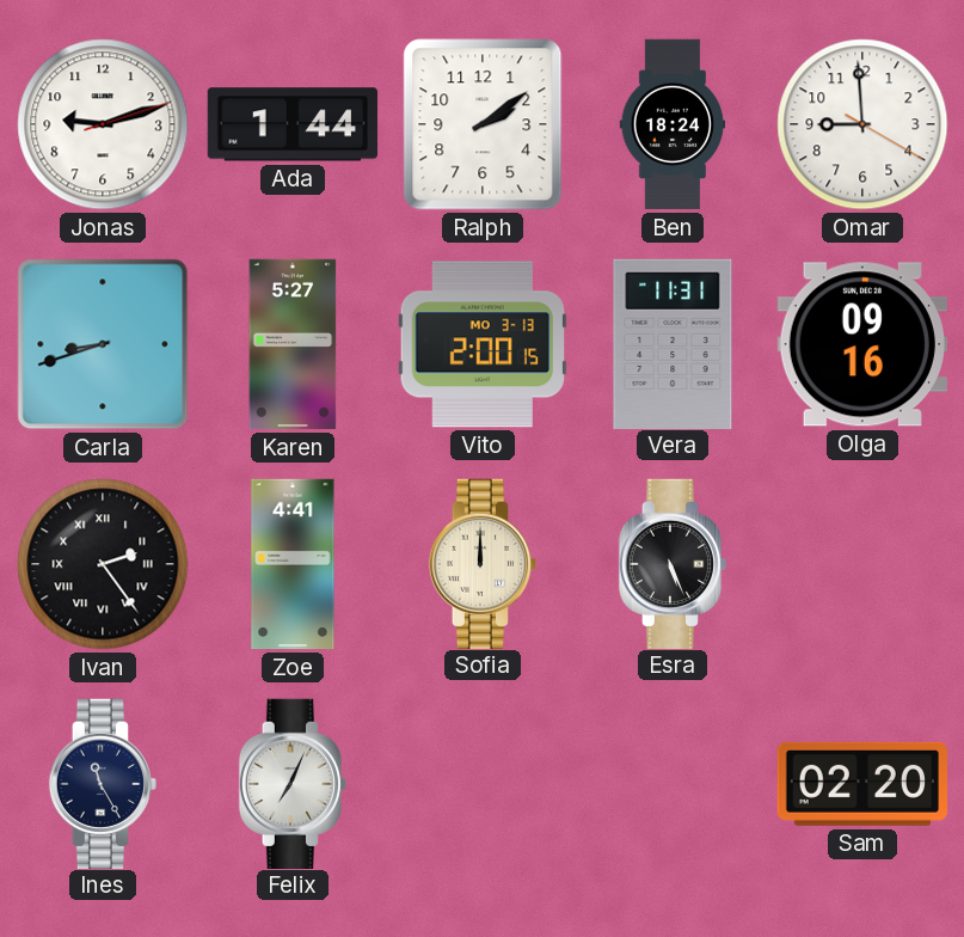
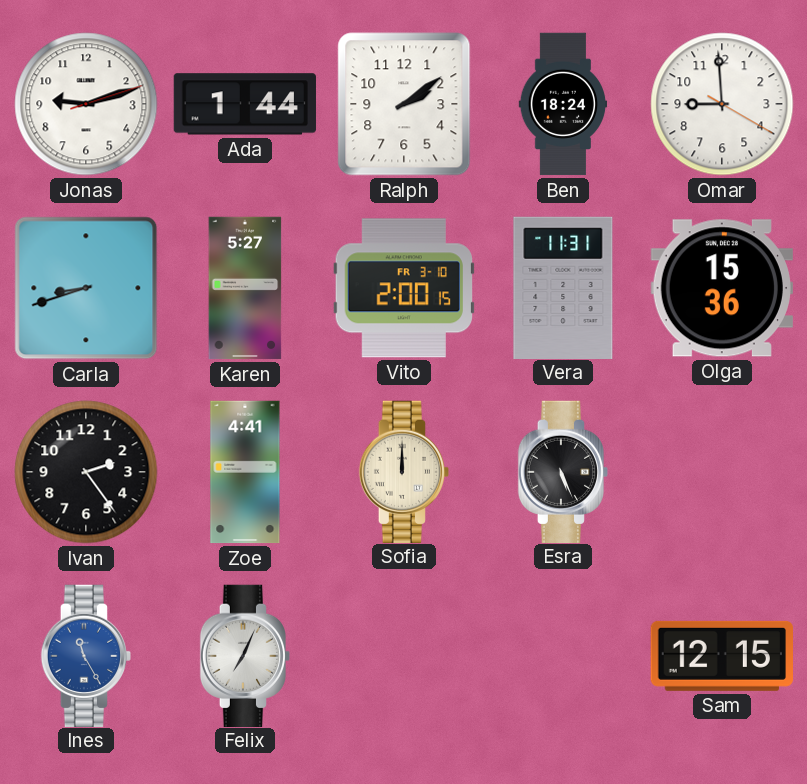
Vito date: MO 3-13 -> FR 3-10
Olga: 09:16 -> 15:36
Ivan numerals: Roman -> Arabic
Ines dial: navy -> blue
Sam: 02:20 -> 12:15
